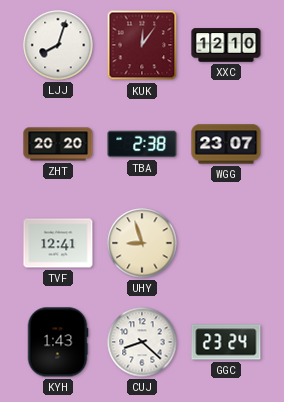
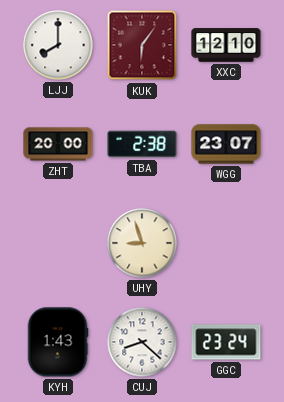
LJJ: 8:03 -> 8:00
KUK: 12:06 -> 6:06
ZHT: 20:20 -> 20:00
TVF: 12:41 -> none
